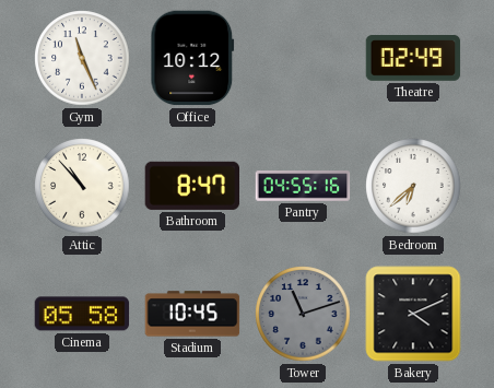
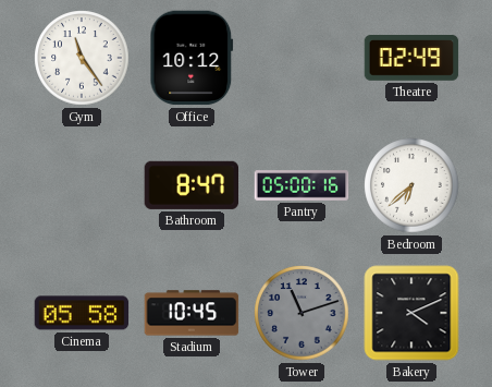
Gym: 11:26 -> 11:24
Attic: 10:53 -> none
Pantry: 04:55 -> 05:00
